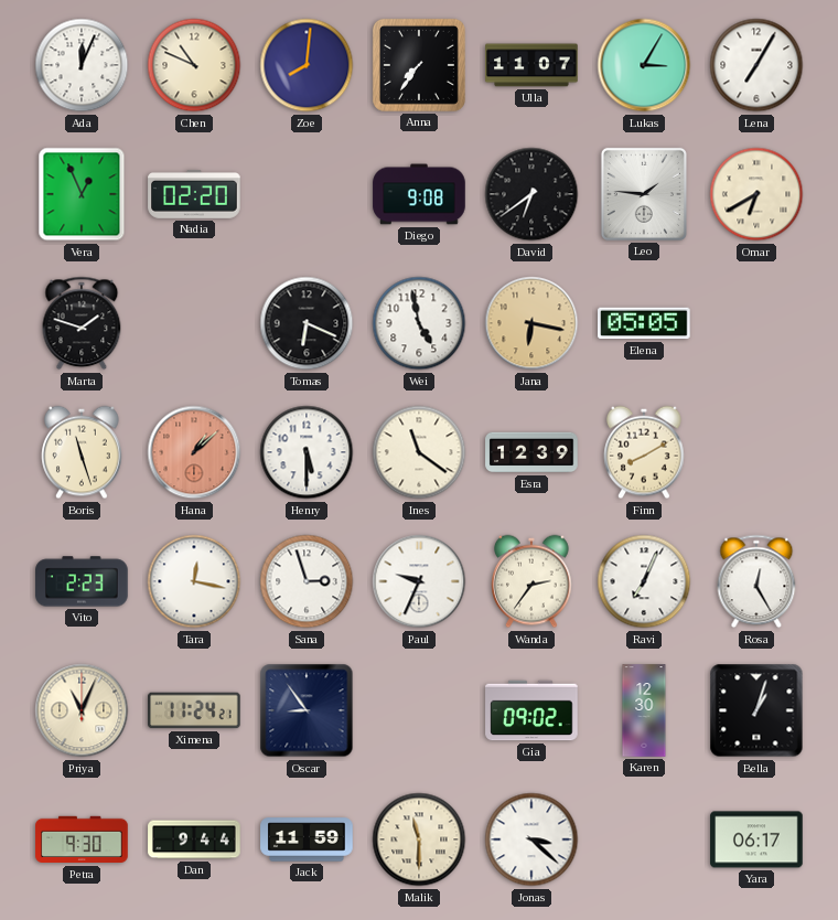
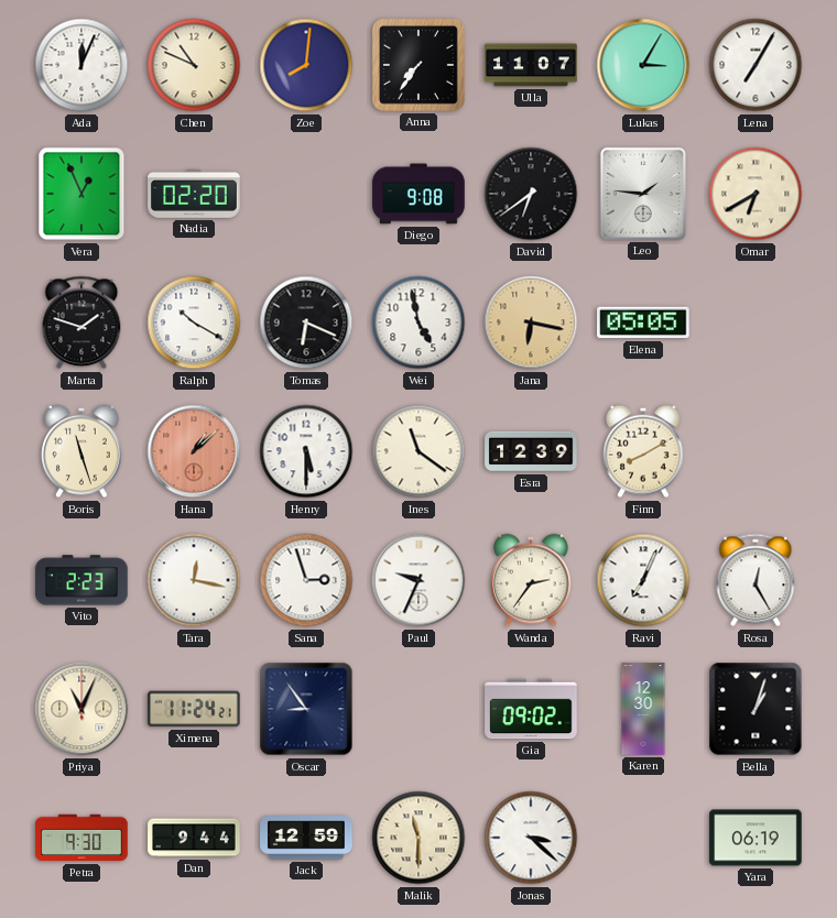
Ralph: none -> 10:20
Jack: 11:59 -> 12:59
Yara: 06:17 -> 06:19
